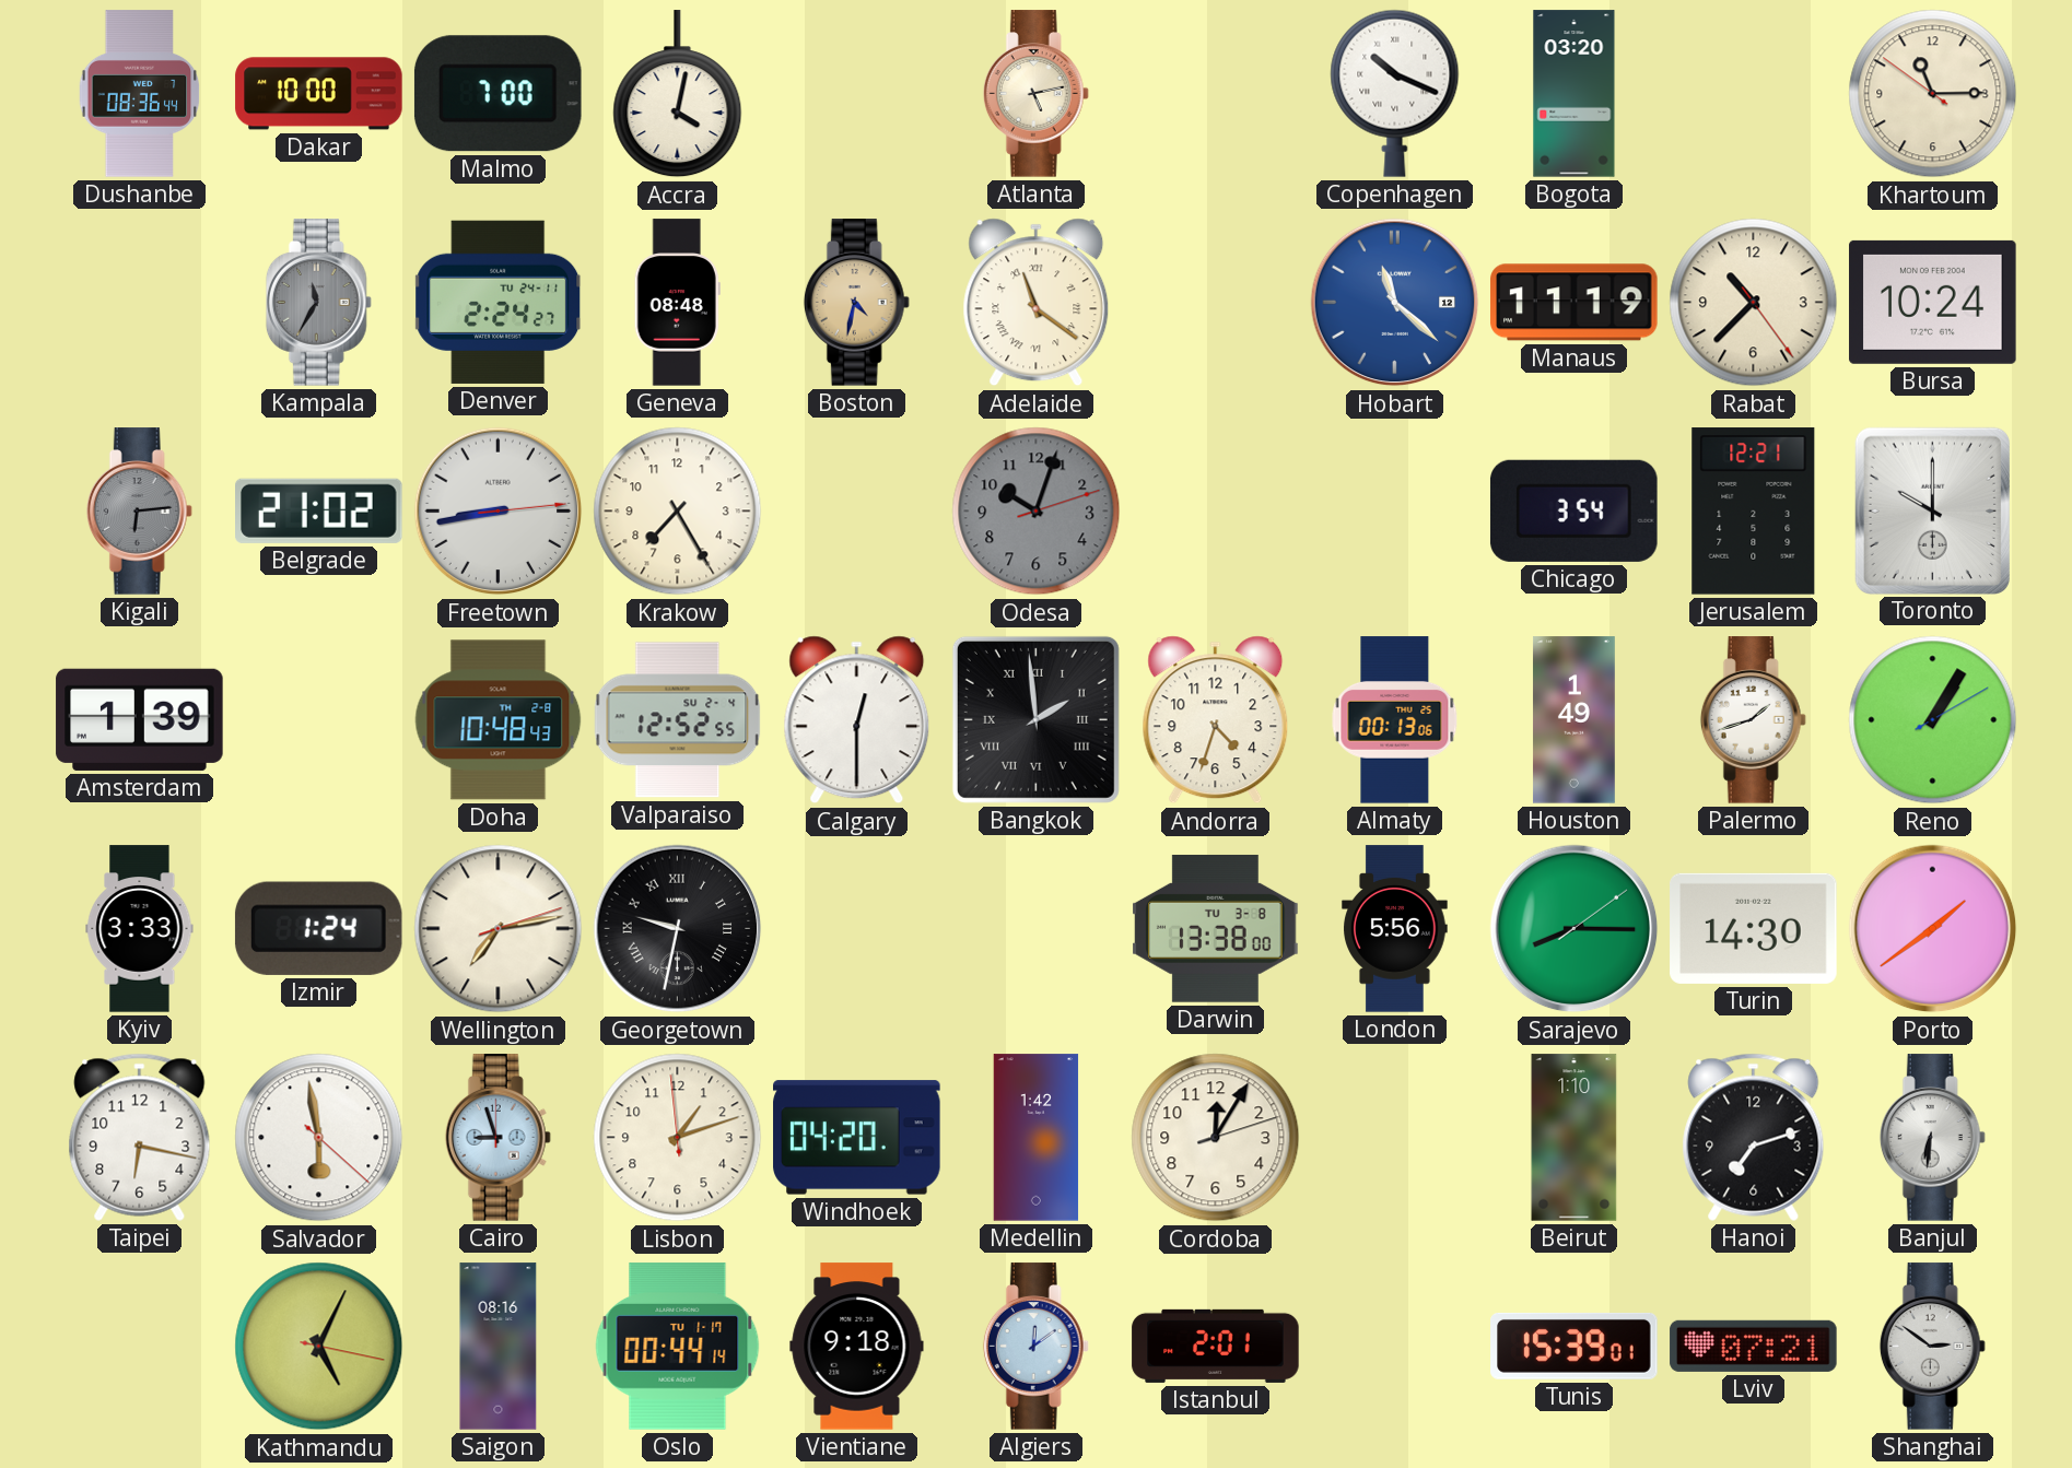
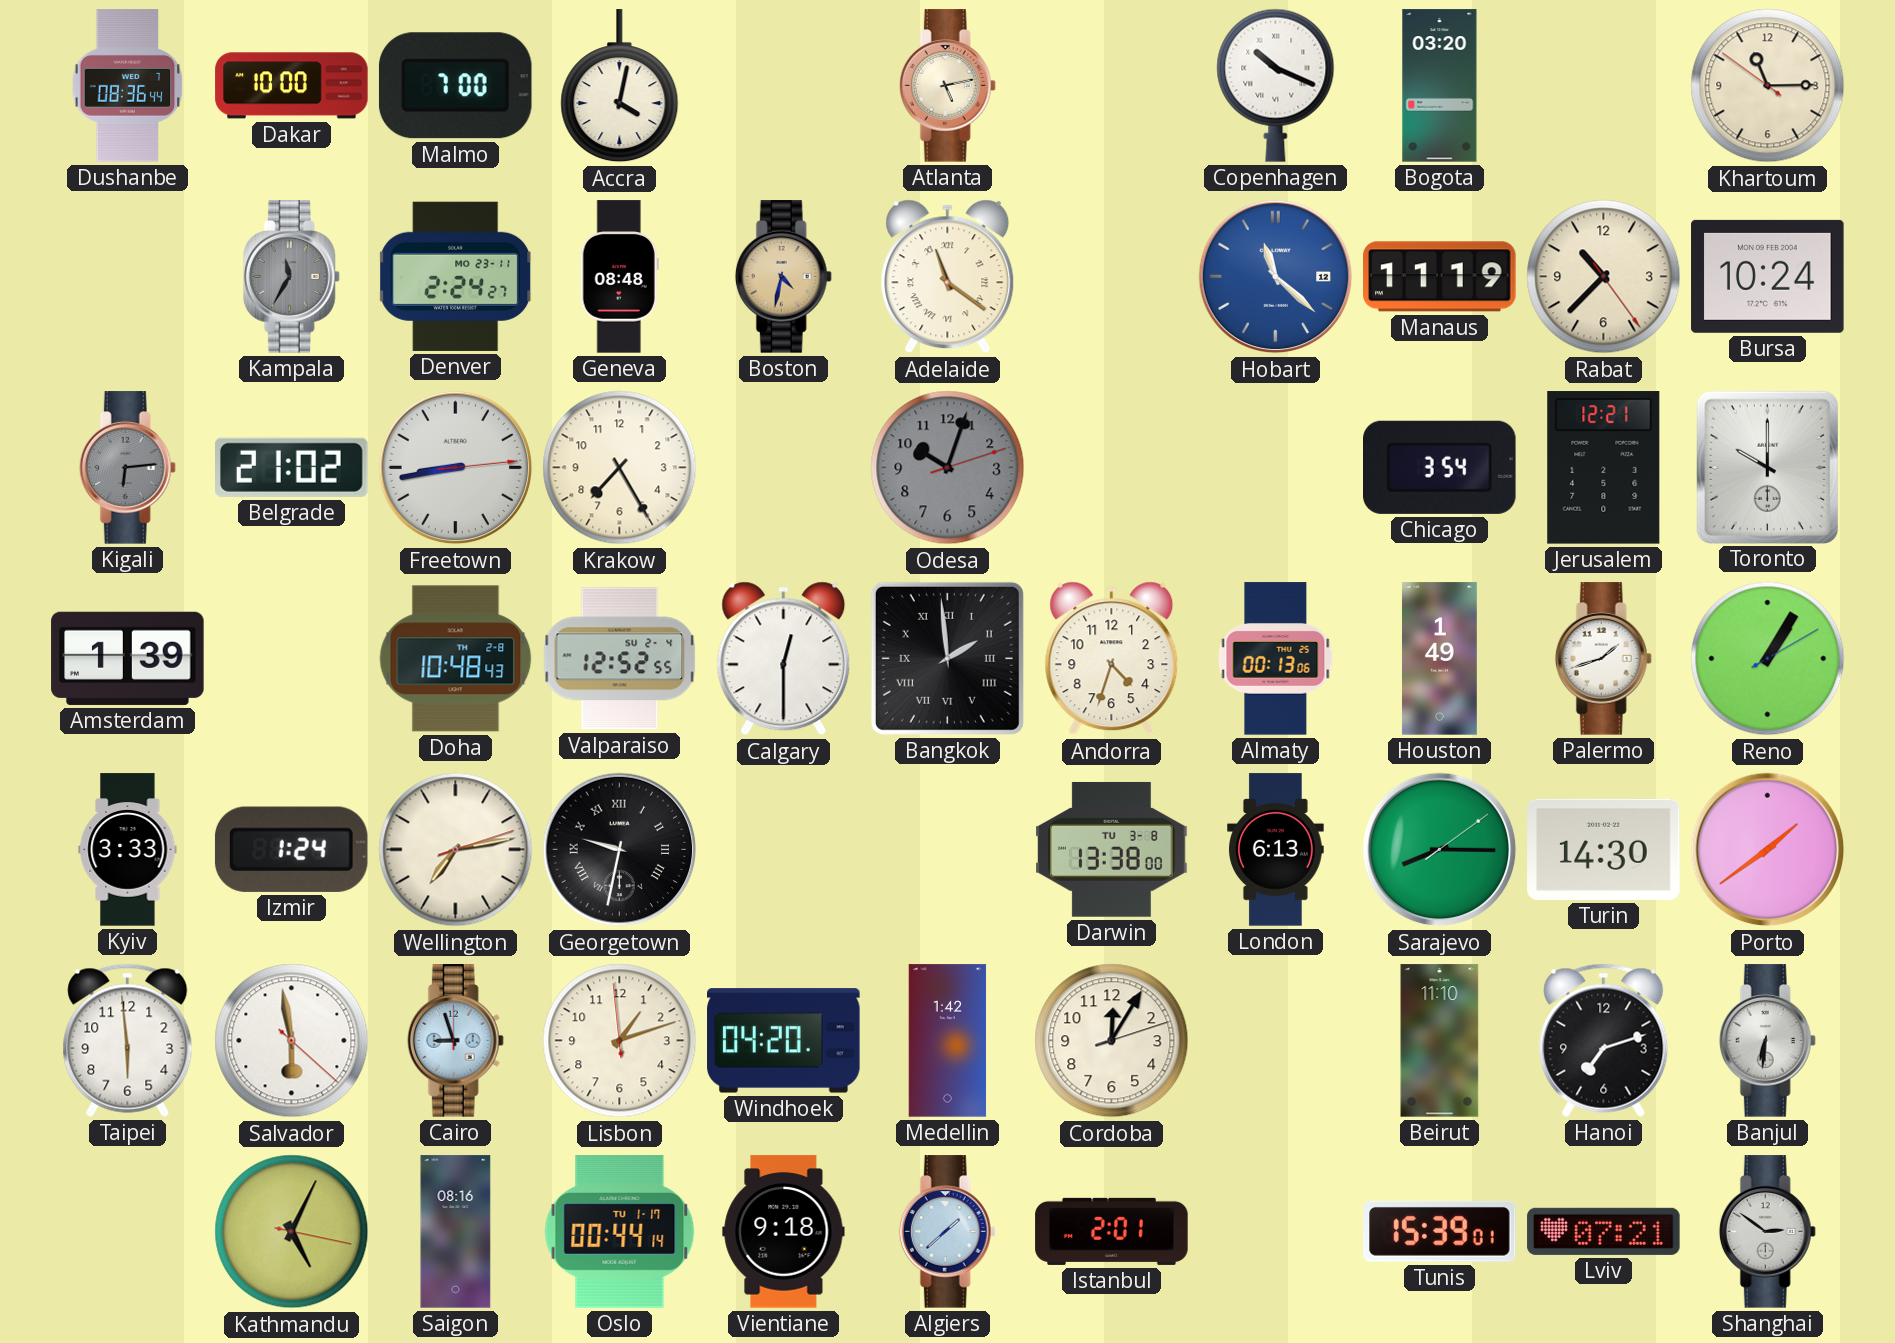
Denver date: TU 24-11 -> MO 23-11
London: 5:56 -> 6:13
Taipei: 6:17 -> 5:59
Beirut: 1:10 -> 11:10
Algiers: 12:09 -> 1:38
